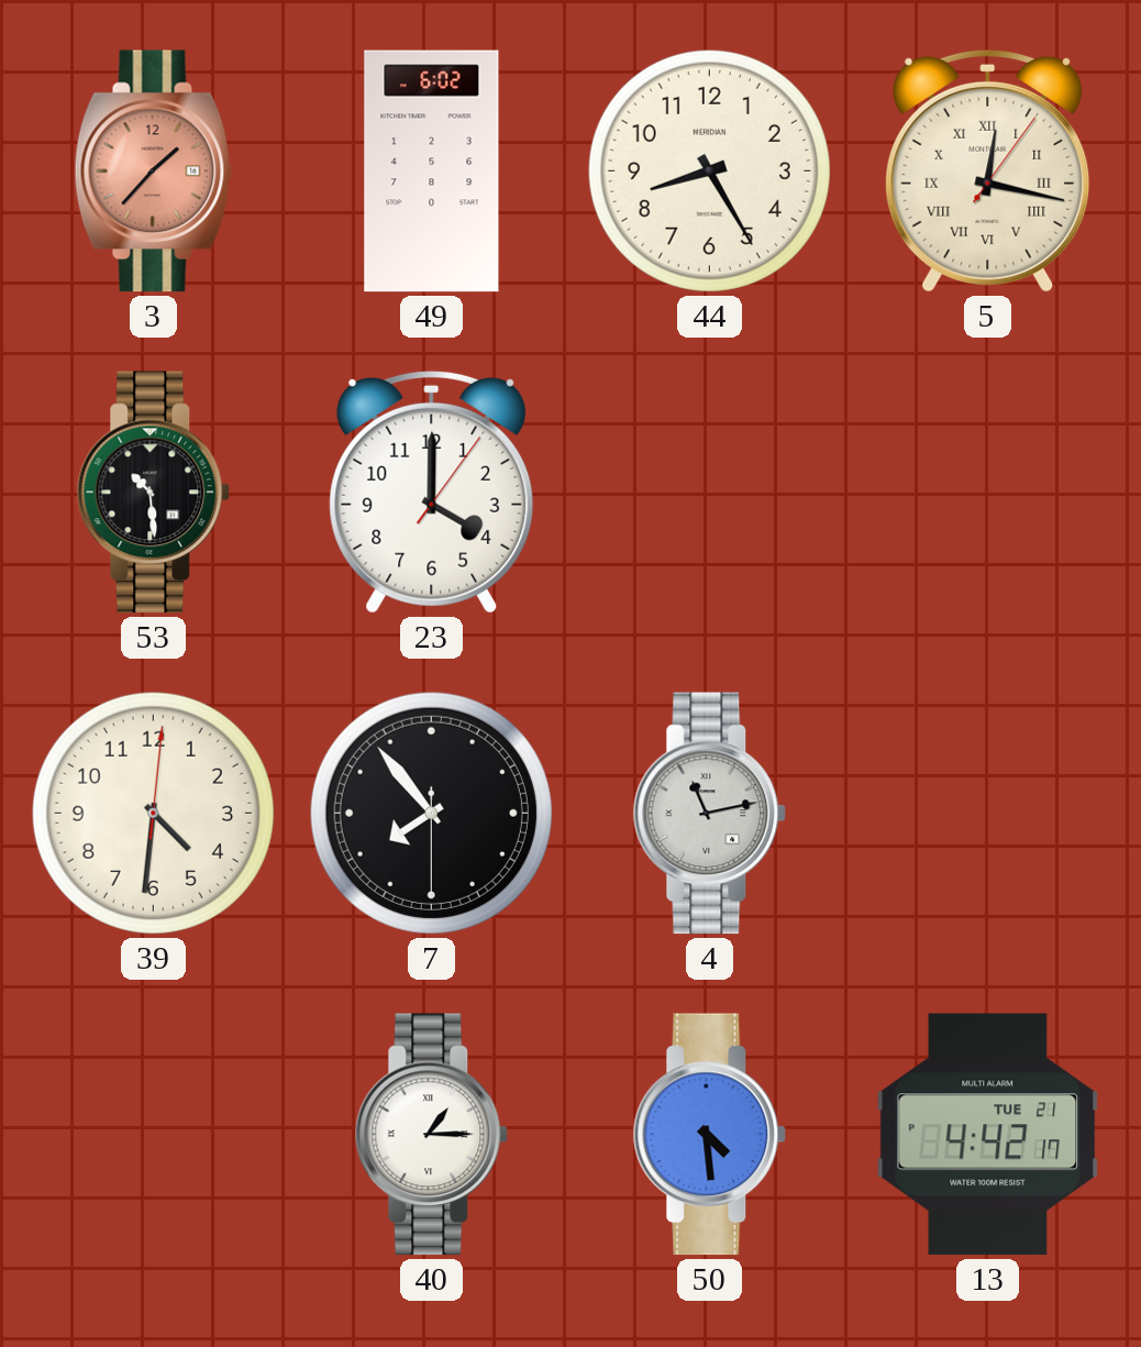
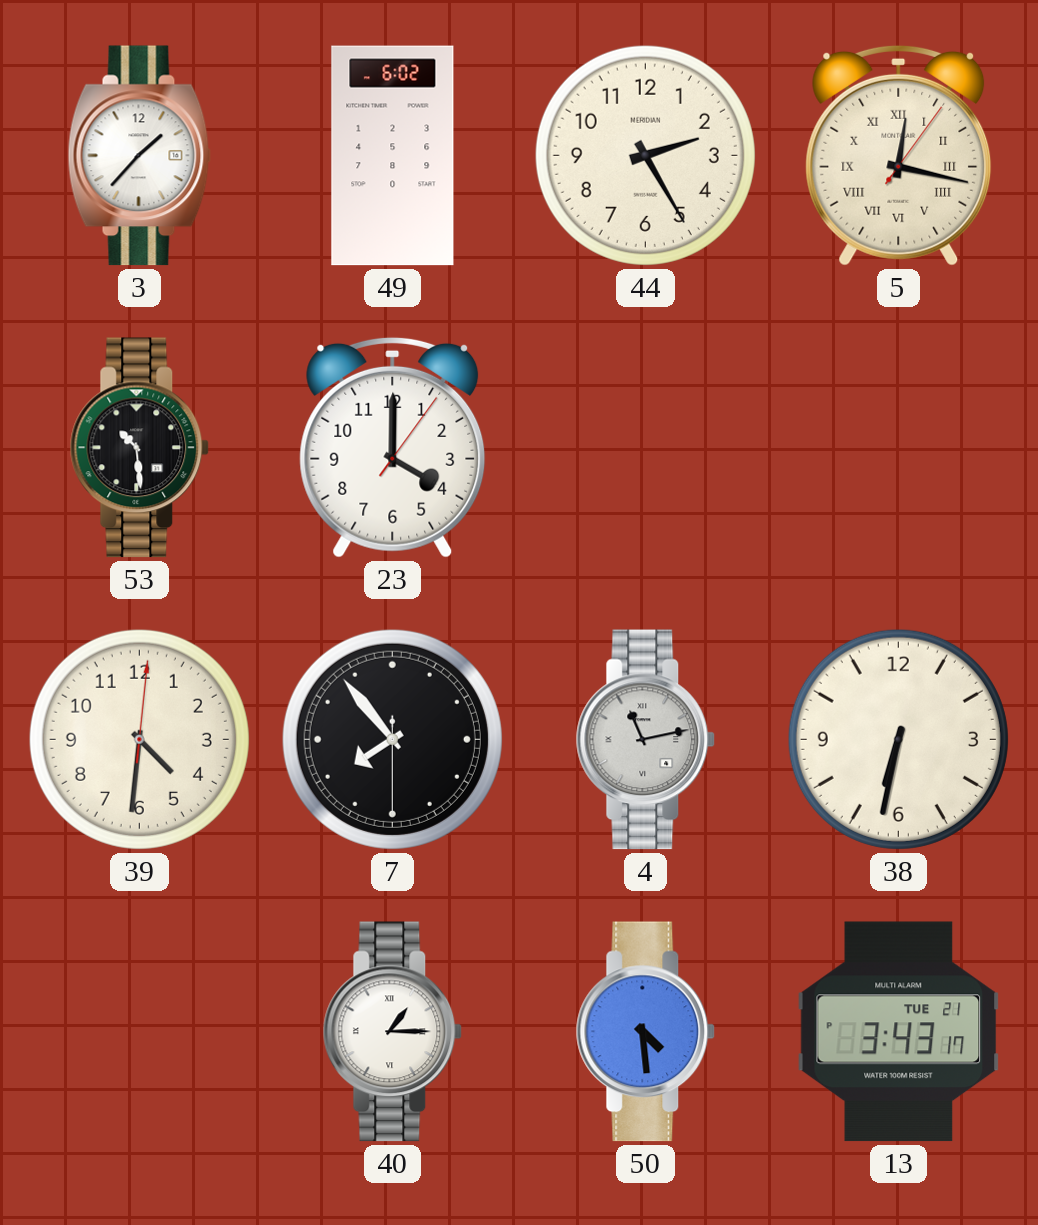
3 dial: salmon -> white
44: 8:25 -> 2:25
38: none -> 6:32
13: 4:42 -> 3:43
